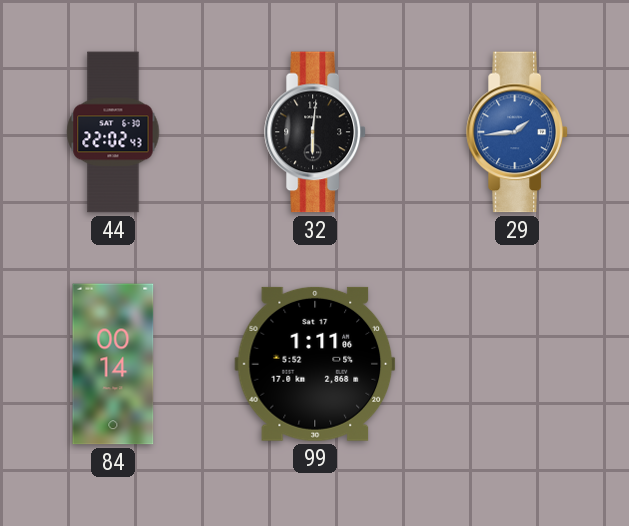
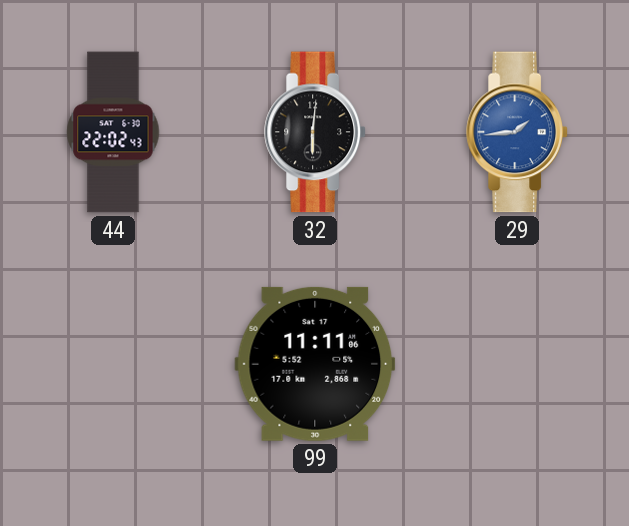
84: 00:14 -> none
99: 1:11 -> 11:11
